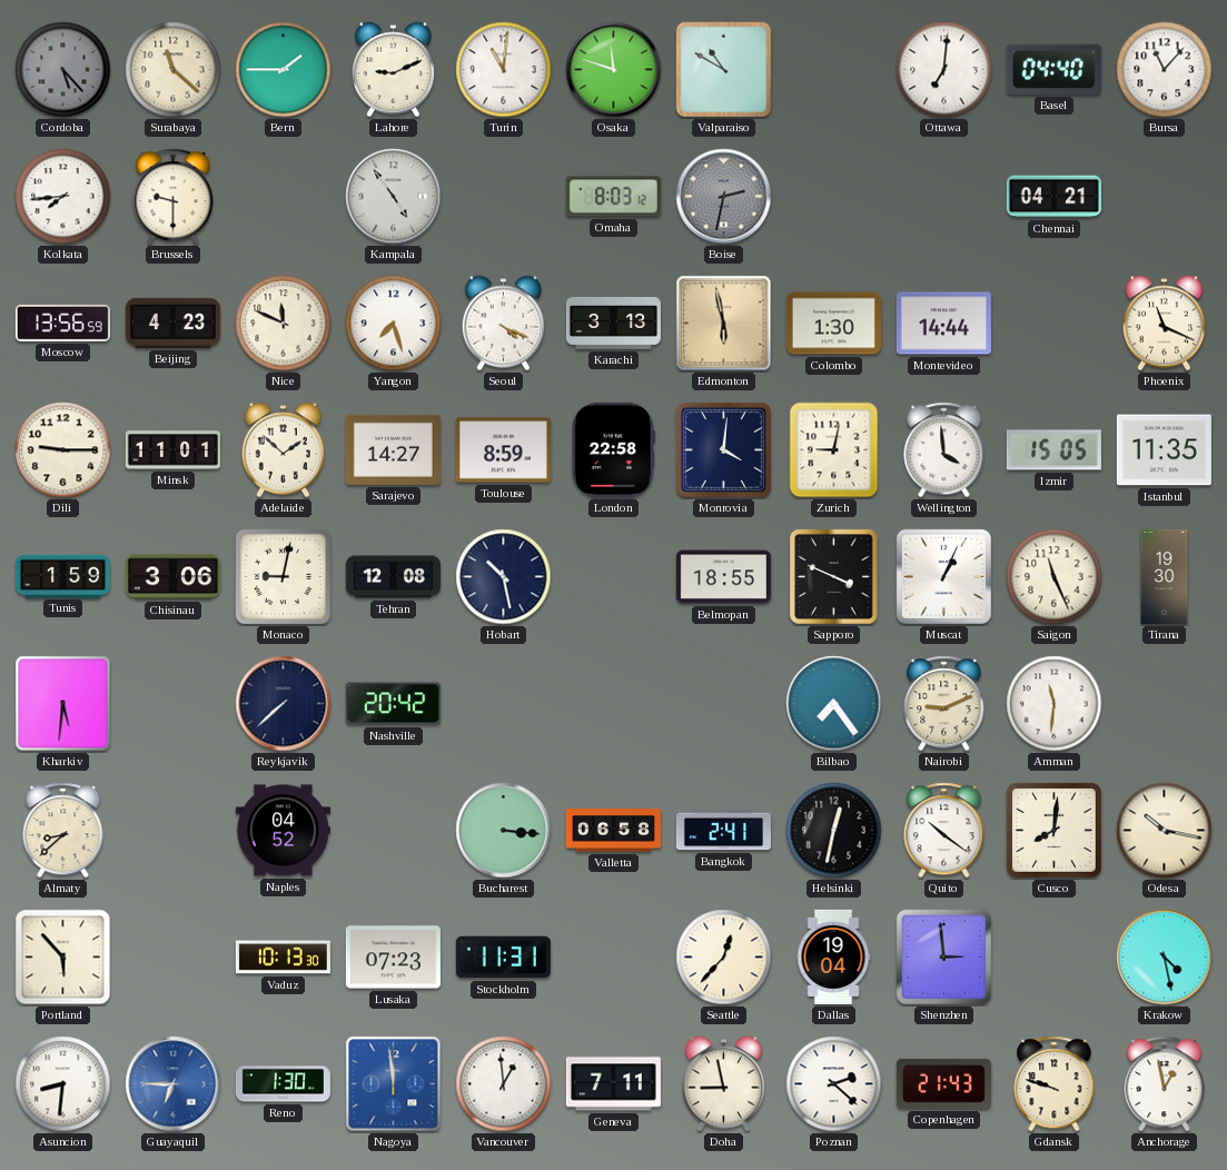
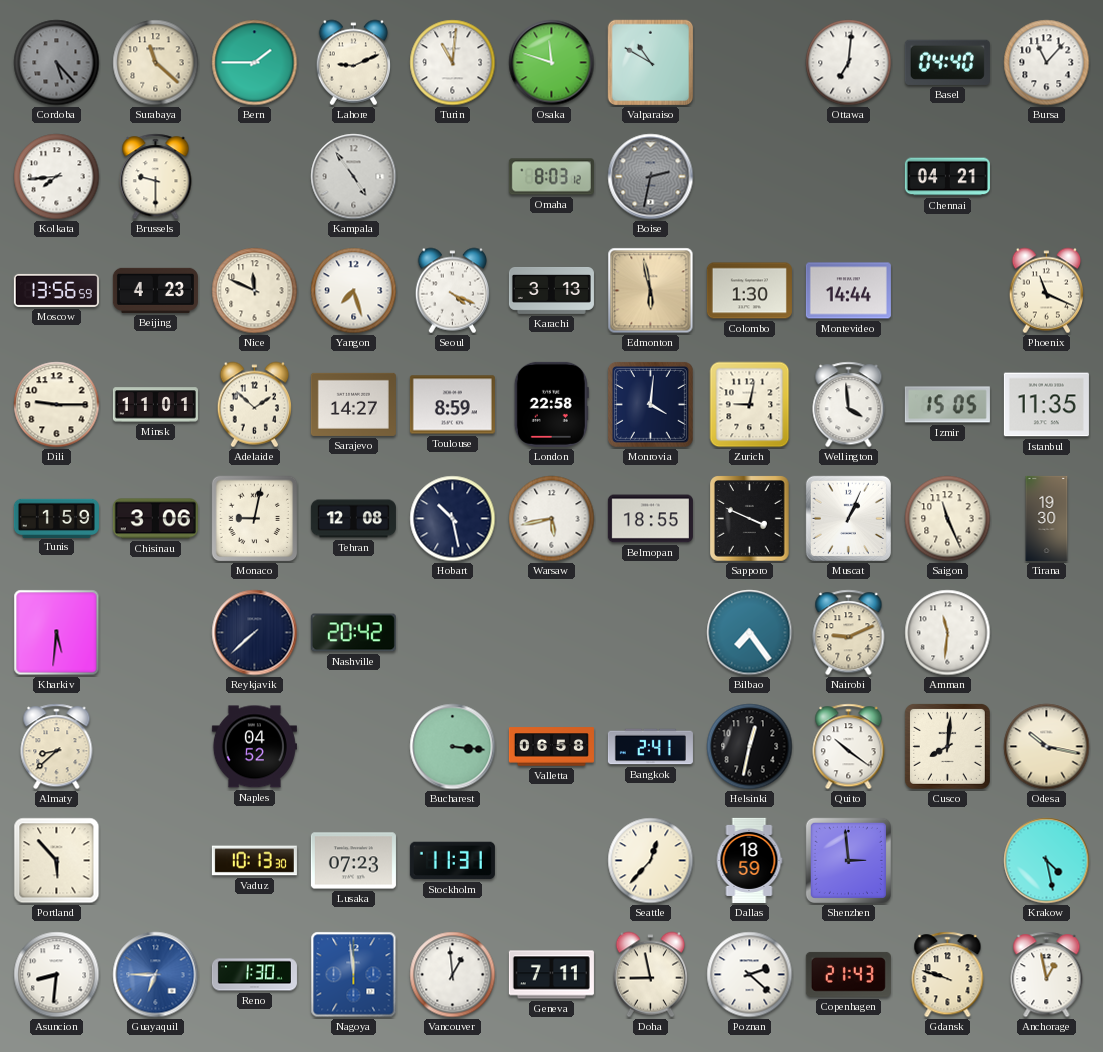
Warsaw: none -> 5:43
Dallas: 19:04 -> 18:59
